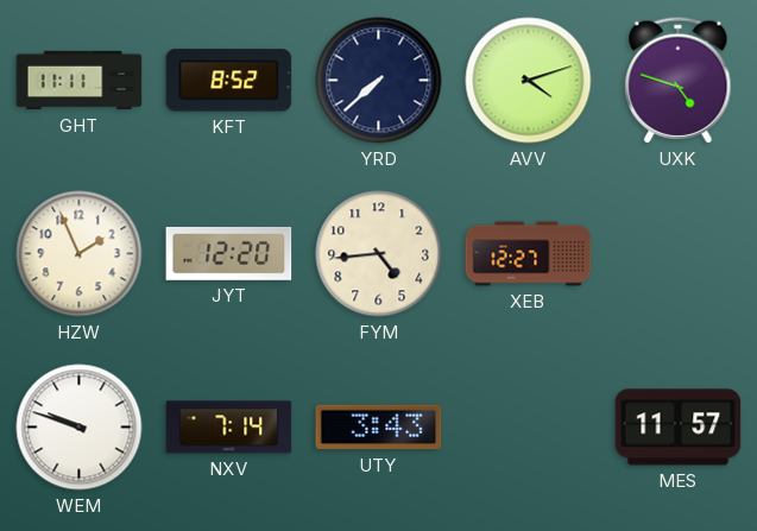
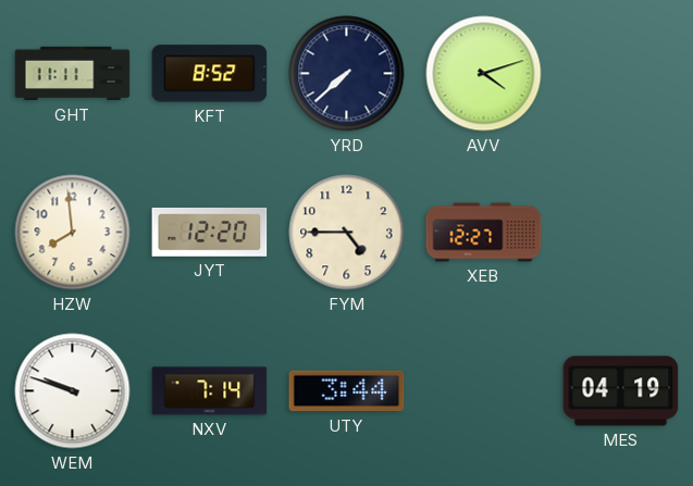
UXK: 4:48 -> none
HZW: 1:56 -> 7:59
FYM: 4:44 -> 4:45
UTY: 3:43 -> 3:44
MES: 11:57 -> 04:19
